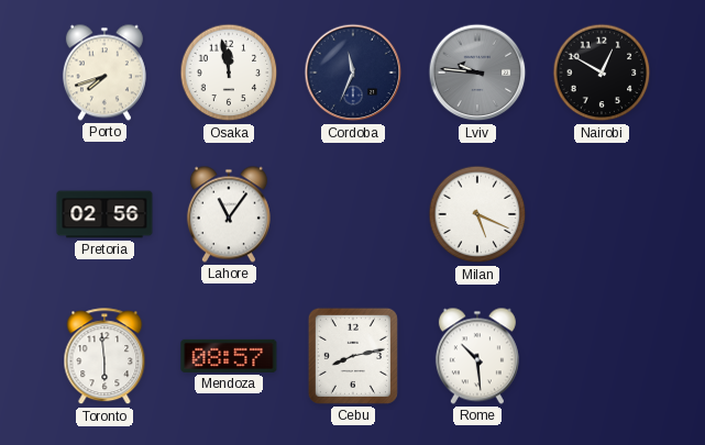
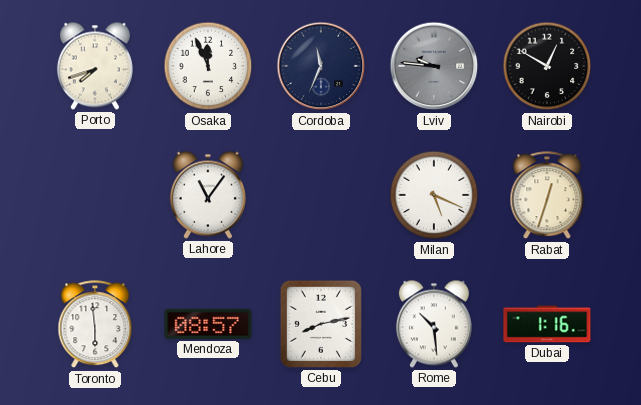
Osaka: 11:58 -> 11:56
Pretoria: 02:56 -> none
Rabat: none -> 12:33
Dubai: none -> 1:16
